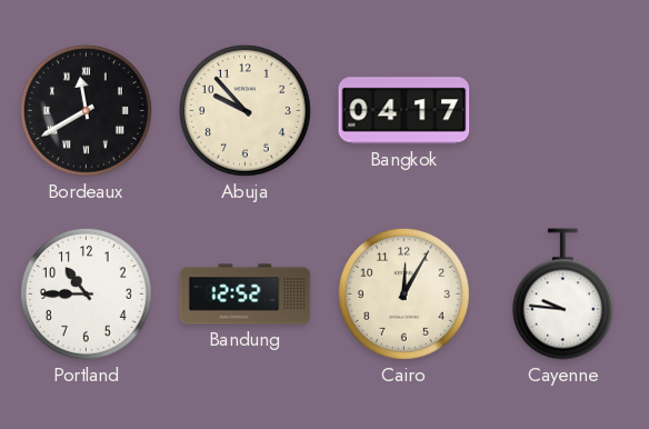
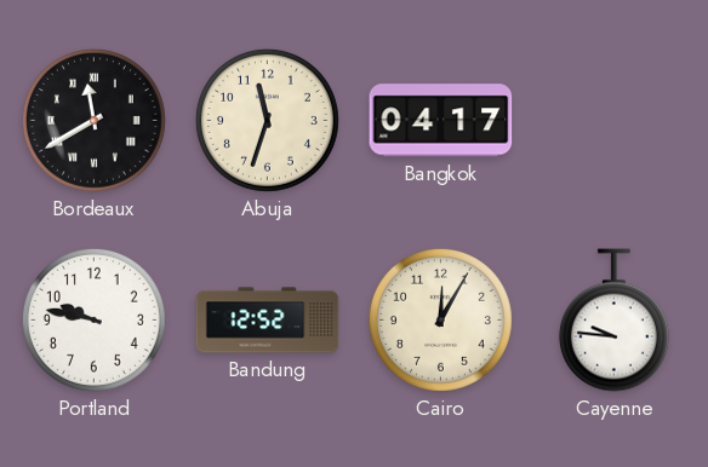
Abuja: 9:53 -> 11:33
Portland: 10:45 -> 9:47
